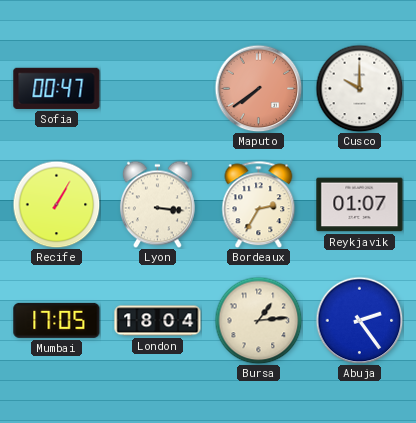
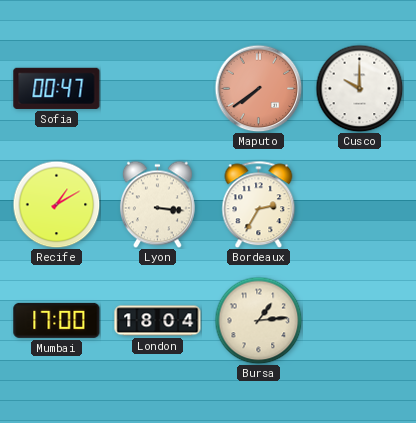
Recife: 1:05 -> 1:10
Reykjavik: 01:07 -> none
Mumbai: 17:05 -> 17:00
Abuja: 2:24 -> none
